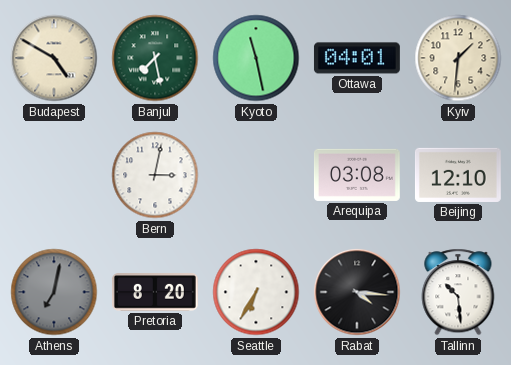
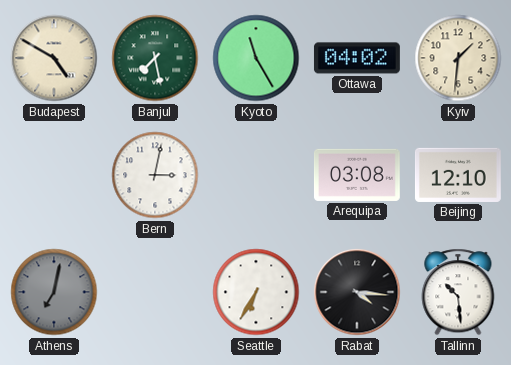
Kyoto: 11:28 -> 11:25
Ottawa: 04:01 -> 04:02
Pretoria: 8:20 -> none
